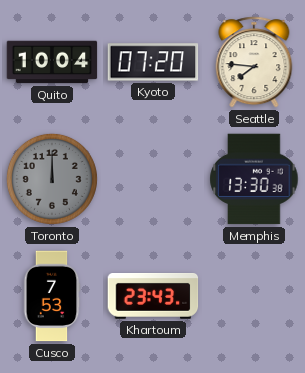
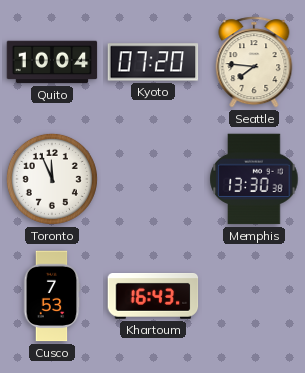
Toronto: 12:00 -> 11:56
Toronto dial: grey -> white
Khartoum: 23:43 -> 16:43
